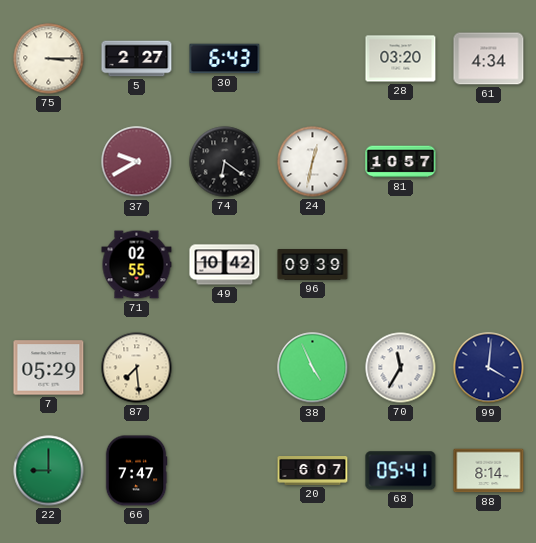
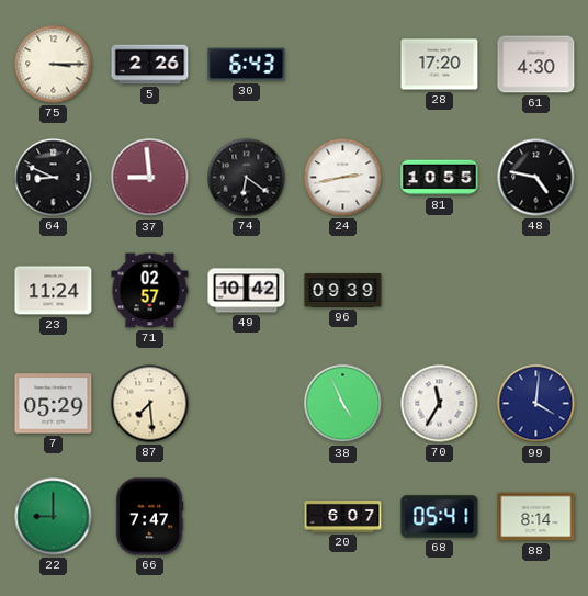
5: 2:27 -> 2:26
28: 03:20 -> 17:20
61: 4:34 -> 4:30
64: none -> 8:49
37: 9:40 -> 8:59
24: 12:32 -> 2:43
81: 10:57 -> 10:55
48: none -> 4:47
23: none -> 11:24
71: 02:55 -> 02:57
